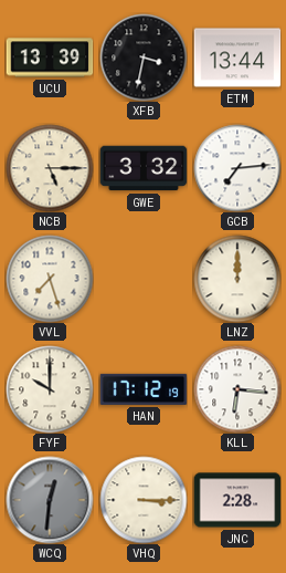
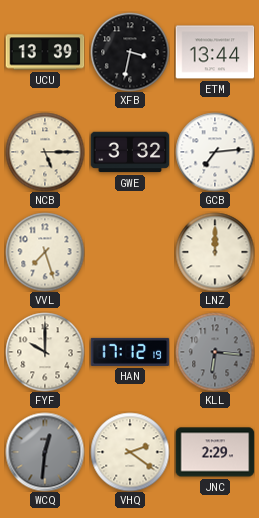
KLL dial: white -> grey
VHQ: 3:15 -> 2:21
JNC: 2:28 -> 2:29
